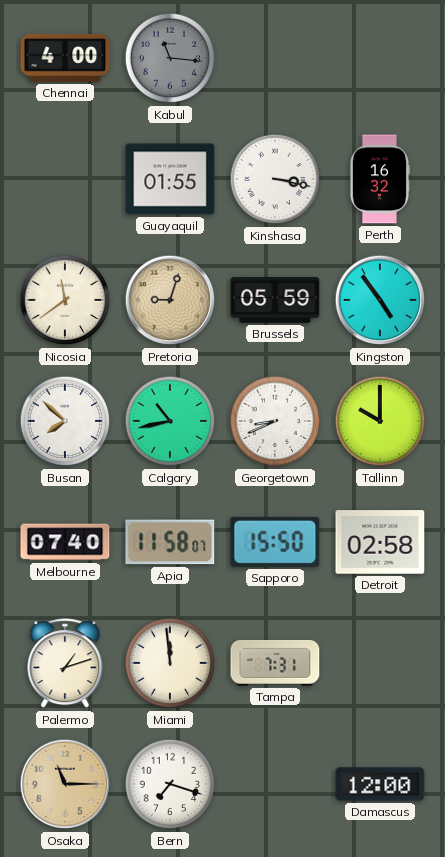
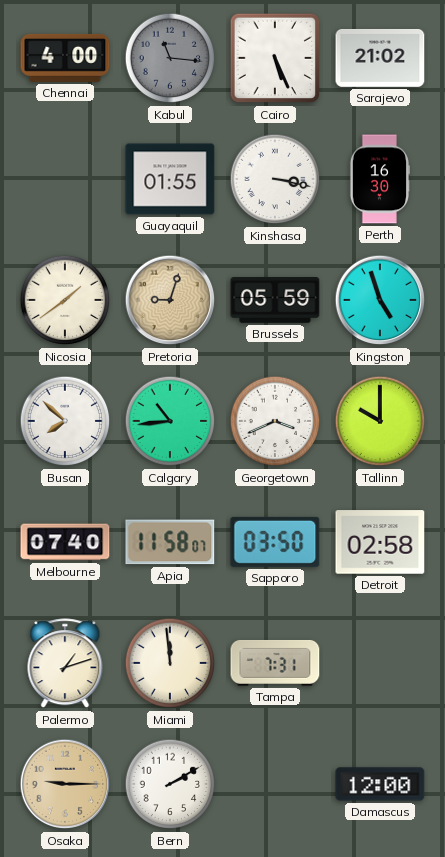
Cairo: none -> 5:26
Sarajevo: none -> 21:02
Perth: 16:32 -> 16:30
Nicosia: 11:39 -> 1:39
Kingston: 4:54 -> 4:57
Calgary: 10:43 -> 10:44
Georgetown: 8:41 -> 3:41
Sapporo: 15:50 -> 03:50
Osaka: 11:15 -> 9:15
Bern: 7:18 -> 2:10
